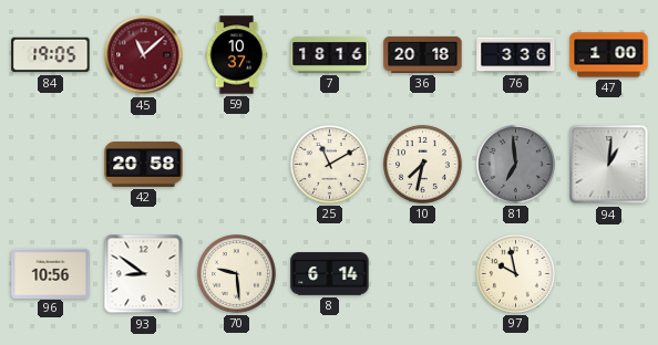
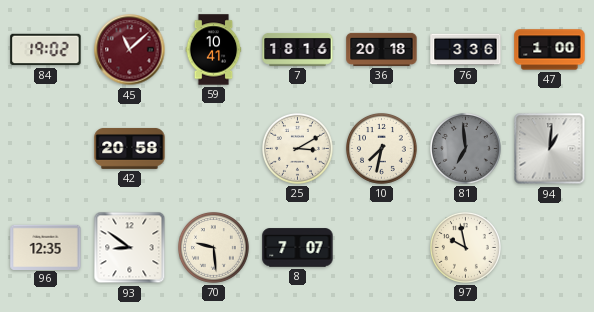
84: 19:05 -> 19:02
59: 10:37 -> 10:41
25: 11:10 -> 3:10
96: 10:56 -> 12:35
8: 6:14 -> 7:07
